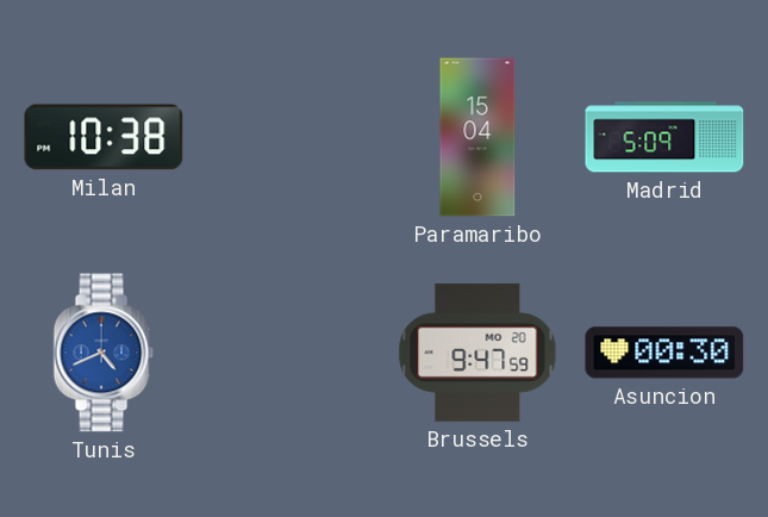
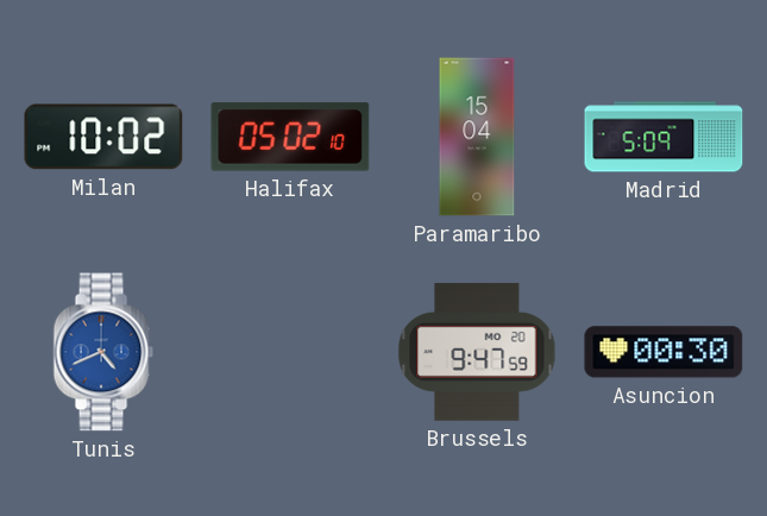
Milan: 10:38 -> 10:02
Halifax: none -> 05:02
